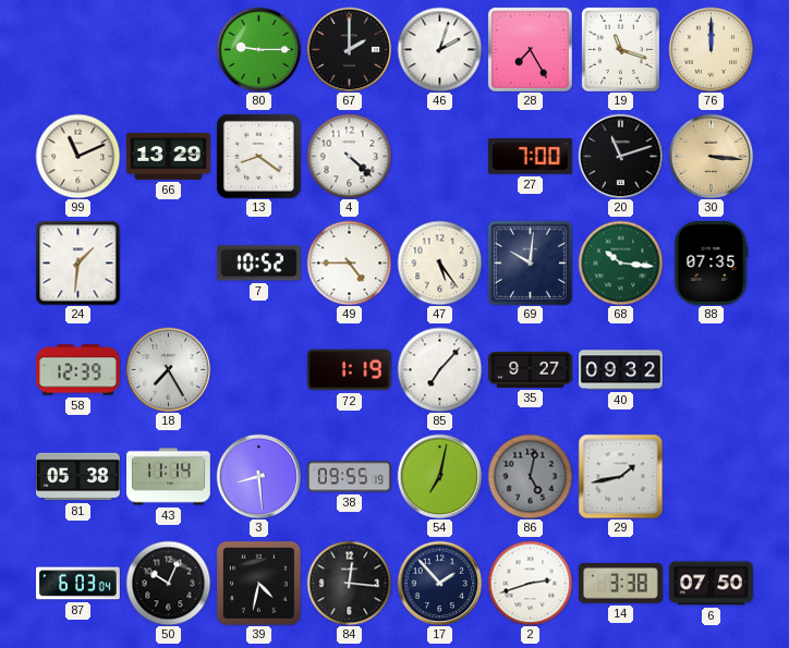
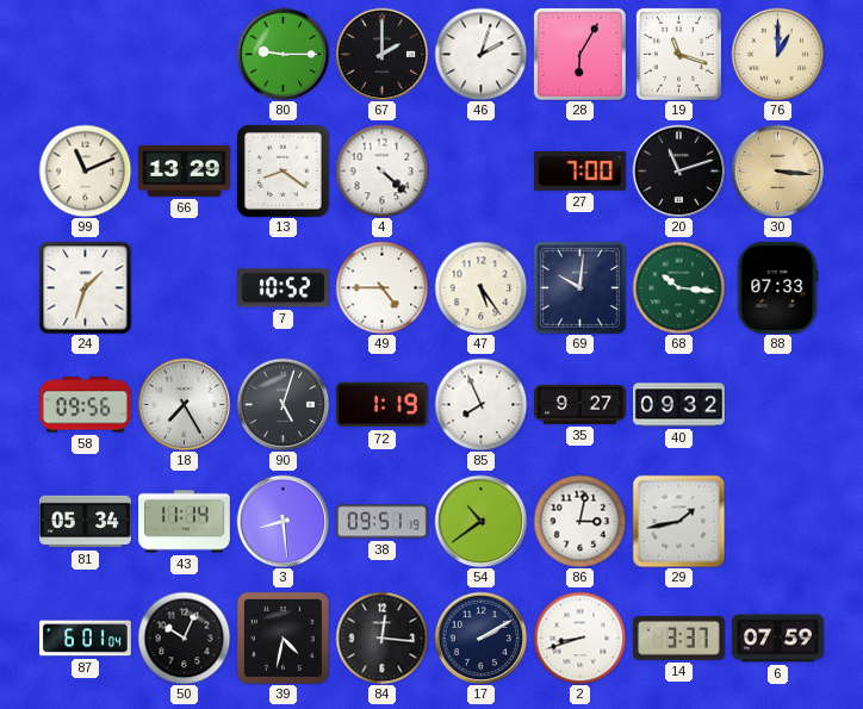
28: 7:25 -> 6:05
76: 12:00 -> 1:00
24: 1:31 -> 1:33
88: 07:35 -> 07:33
58: 12:39 -> 09:56
90: none -> 5:03
85: 7:07 -> 7:56
81: 05:38 -> 05:34
38: 09:55 -> 09:51
54: 7:02 -> 10:39
86: 5:02 -> 3:02
86 dial: grey -> white
87: 6:03 -> 6:01
17: 1:53 -> 2:10
2: 2:42 -> 8:42
14: 3:38 -> 3:37
6: 07:50 -> 07:59
